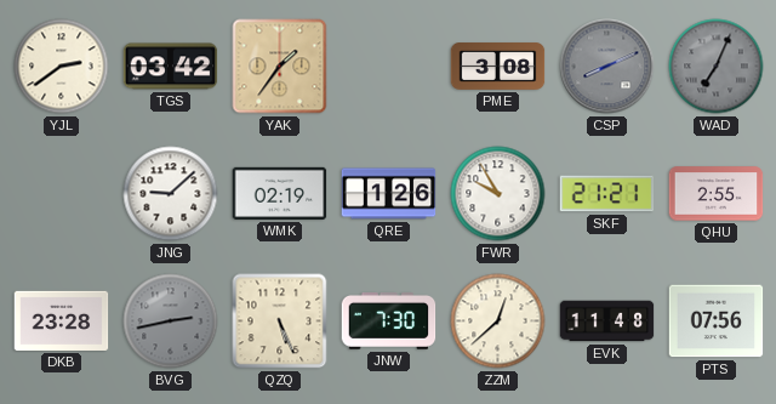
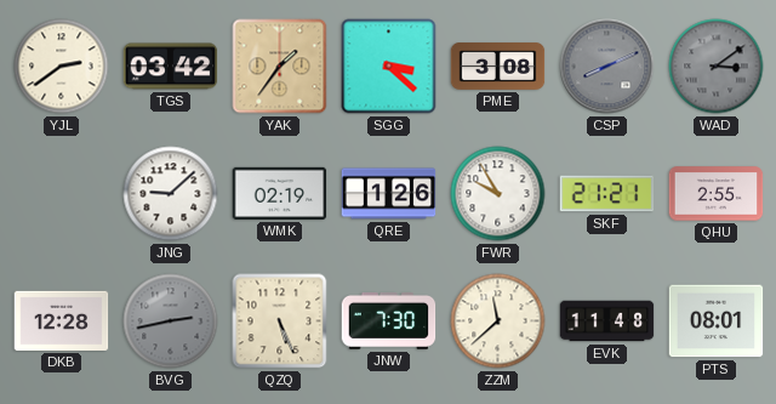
SGG: none -> 3:22
WAD: 7:04 -> 3:09
DKB: 23:28 -> 12:28
ZZM: 12:38 -> 11:38
PTS: 07:56 -> 08:01
